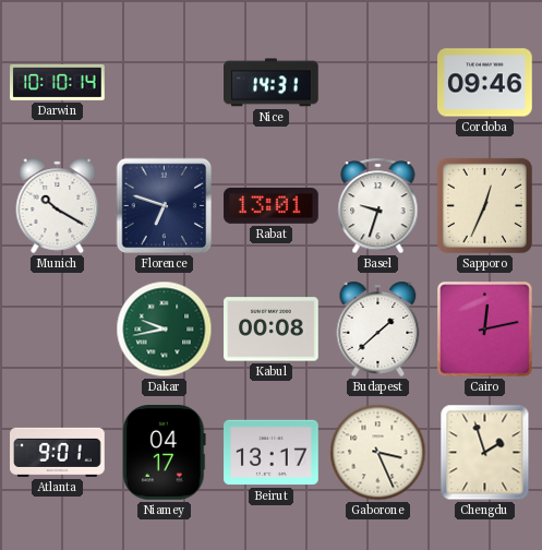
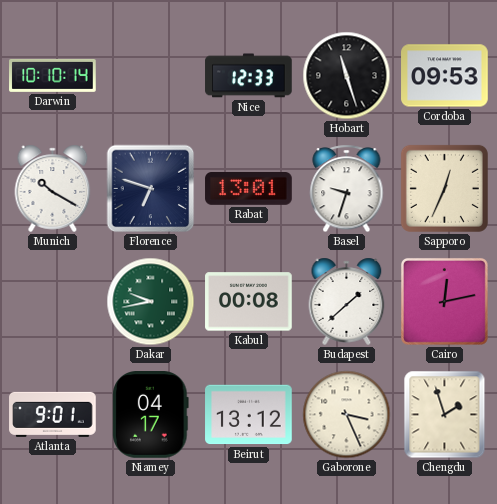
Nice: 14:31 -> 12:33
Hobart: none -> 11:27
Cordoba: 09:46 -> 09:53
Beirut: 13:17 -> 13:12
